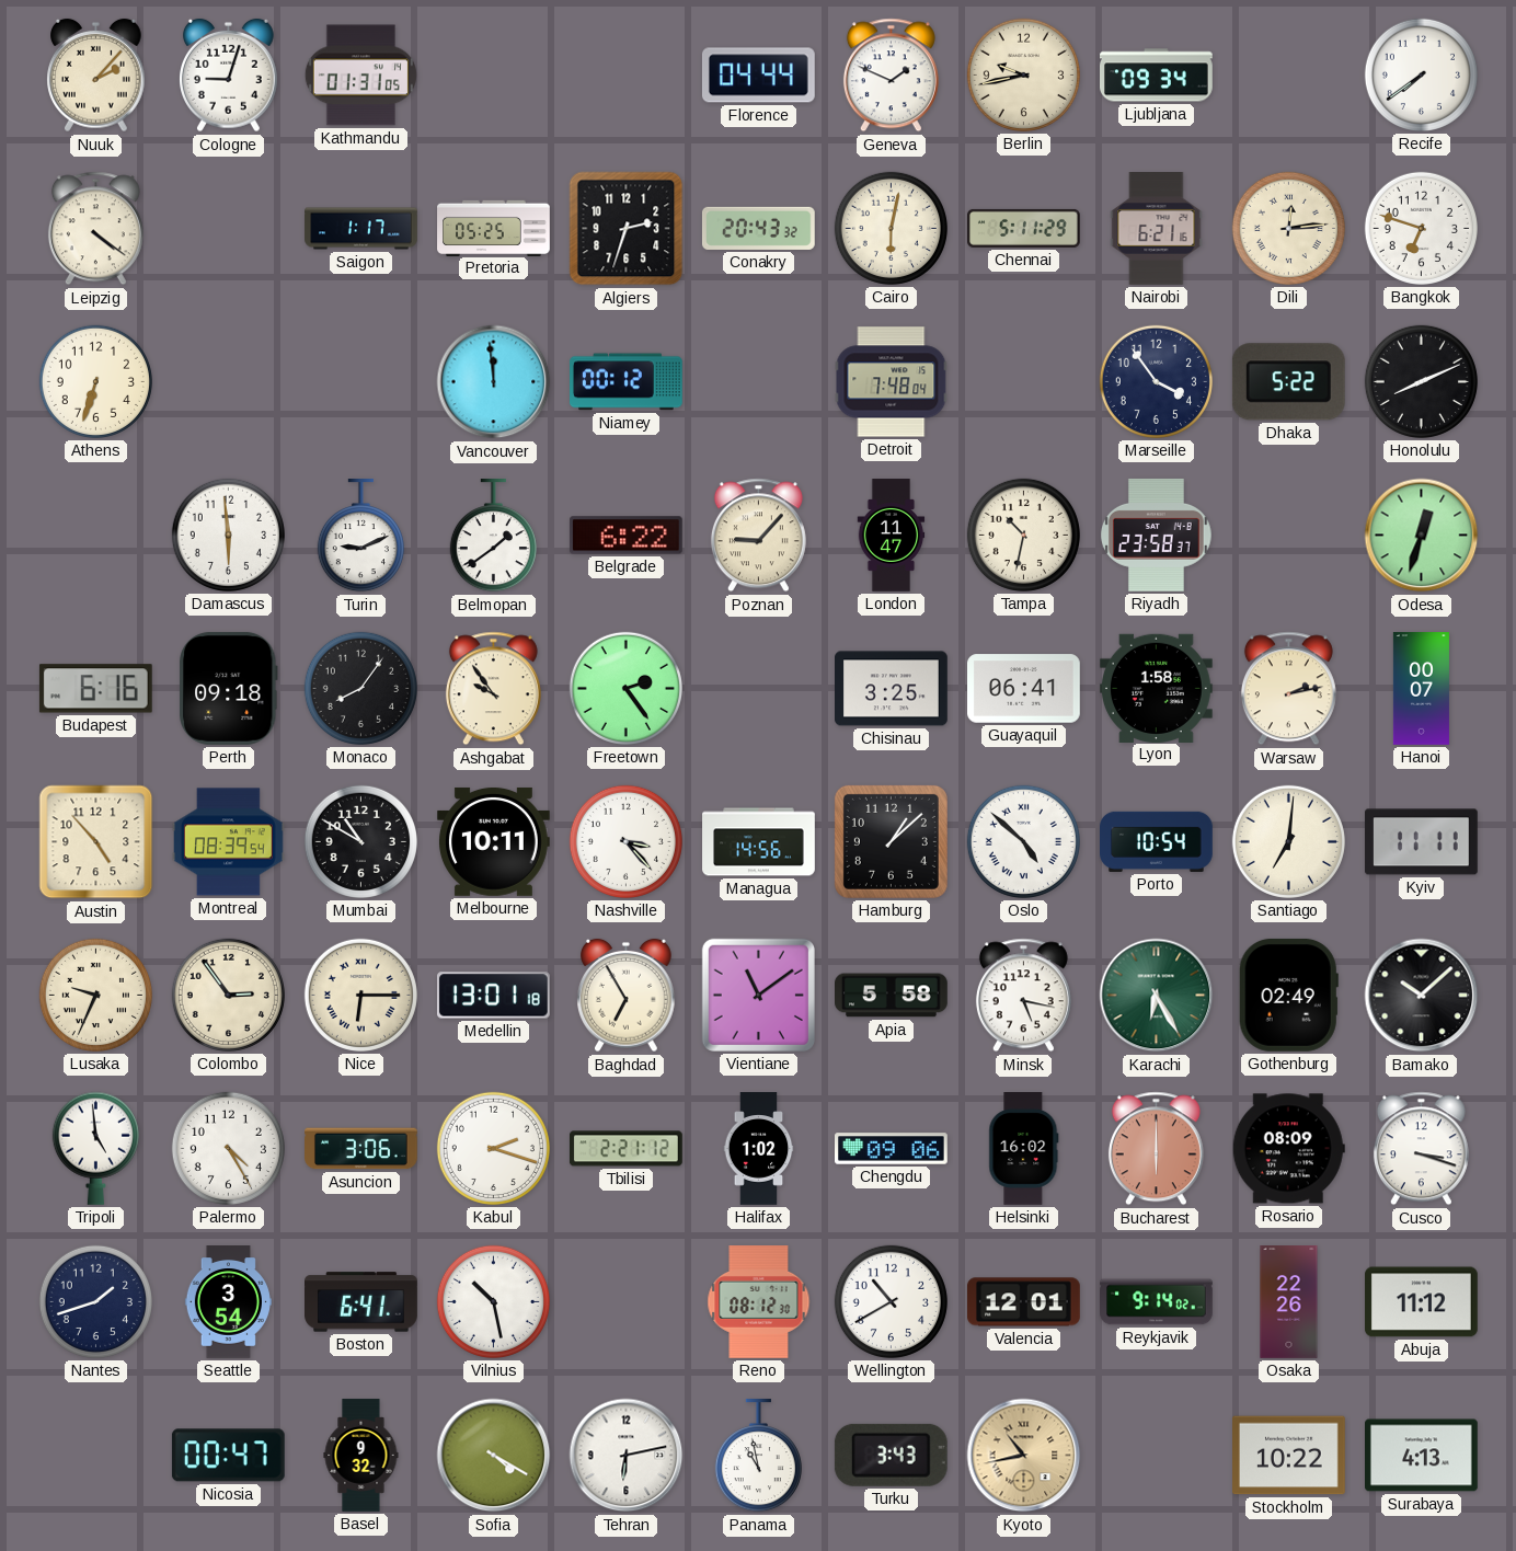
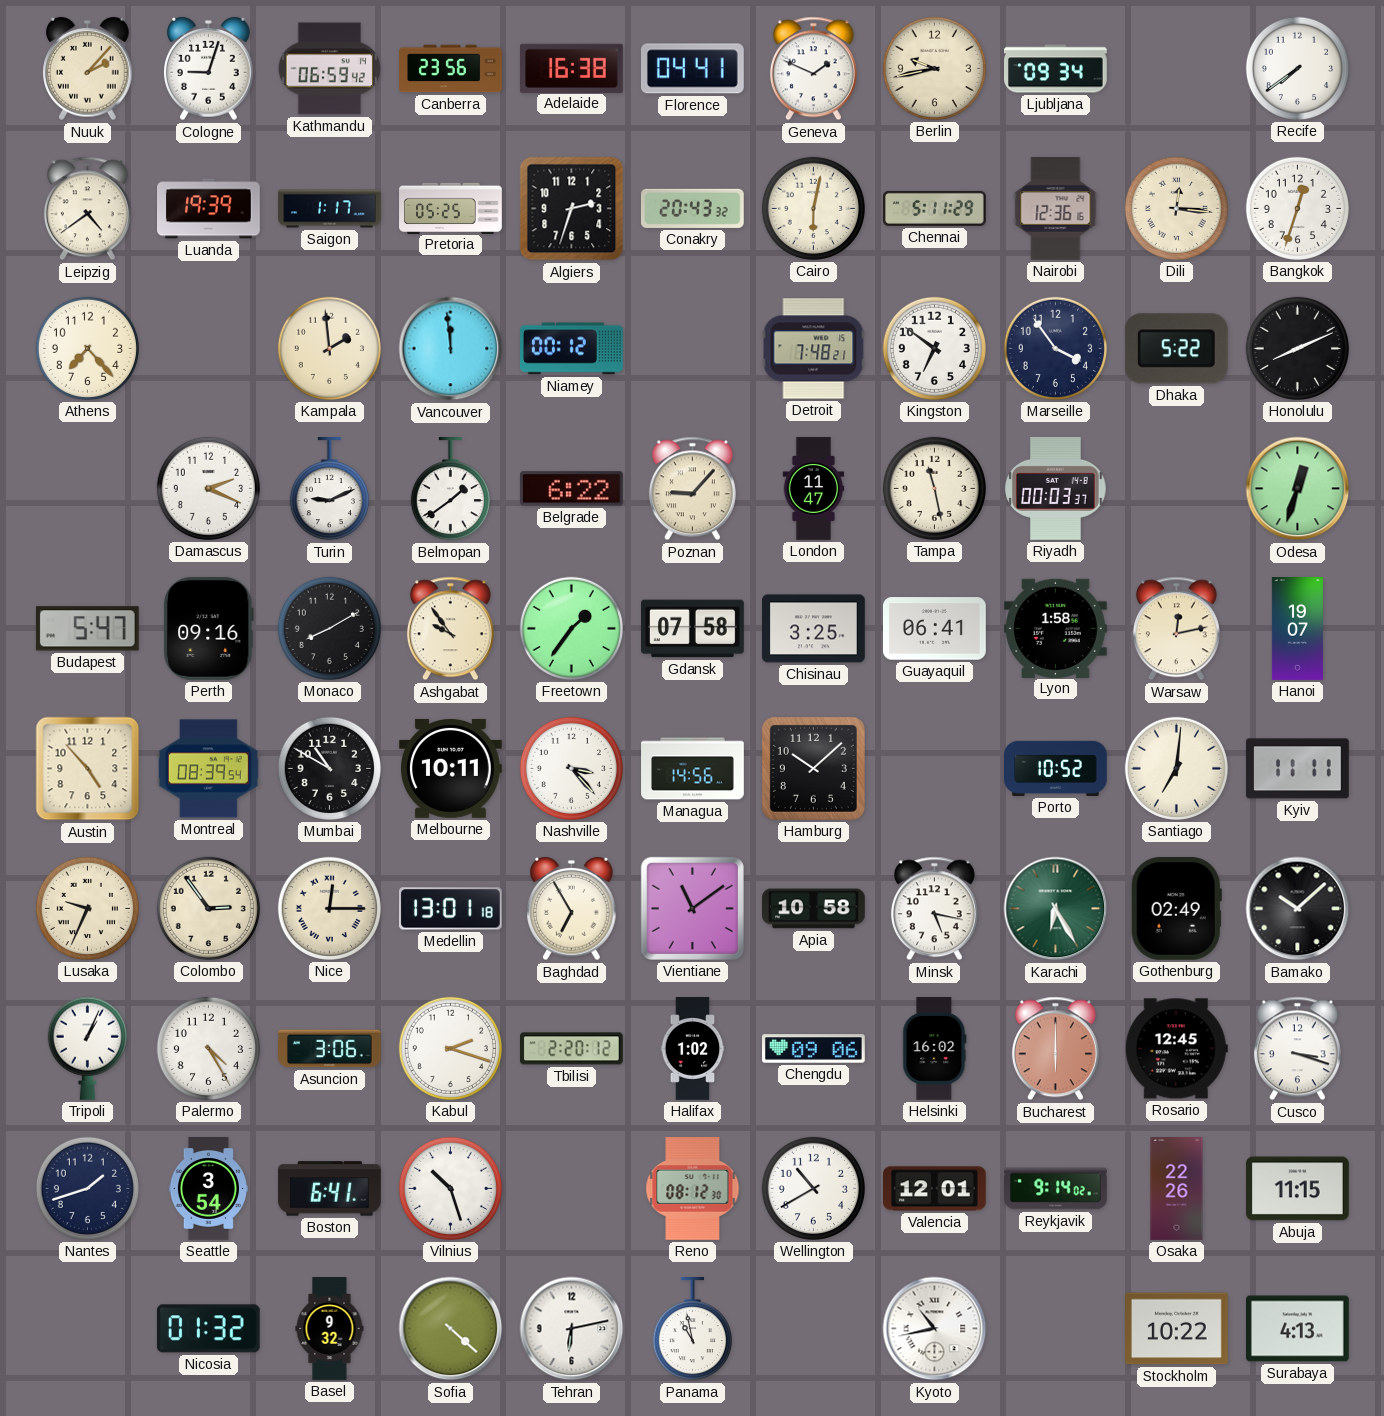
Kathmandu: 01:31 -> 06:59
Canberra: none -> 23:56
Adelaide: none -> 16:38
Florence: 04:44 -> 04:41
Leipzig: 4:21 -> 4:39
Luanda: none -> 19:39
Nairobi: 6:21 -> 12:36
Dili: 12:14 -> 12:16
Bangkok: 6:48 -> 12:33
Athens: 6:33 -> 7:23
Kampala: none -> 1:59
Detroit: 7:48:04 -> 7:48:21
Kingston: none -> 6:51
Damascus: 5:59 -> 2:19
Tampa: 10:32 -> 11:28
Riyadh: 23:58 -> 00:03
Budapest: 6:16 -> 5:47
Perth: 09:18 -> 09:16
Monaco: 8:06 -> 8:10
Freetown: 2:24 -> 1:36
Gdansk: none -> 07:58
Warsaw: 2:13 -> 12:13
Hanoi: 00:07 -> 19:07
Hamburg: 1:08 -> 10:08
Oslo: 4:52 -> none
Porto: 10:54 -> 10:52
Nice: 6:15 -> 12:15
Apia: 5:58 -> 10:58
Tripoli: 4:59 -> 1:04
Tbilisi: 2:21 -> 2:20
Rosario: 08:09 -> 12:45
Vilnius: 10:28 -> 10:27
Abuja: 11:12 -> 11:15
Nicosia: 00:47 -> 01:32
Sofia: 4:20 -> 4:22
Turku: 3:43 -> none
Kyoto dial: champagne -> white
